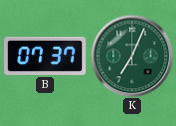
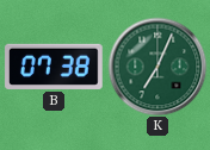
B: 07:37 -> 07:38
